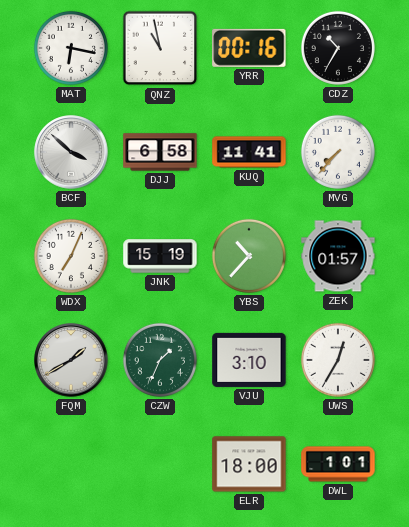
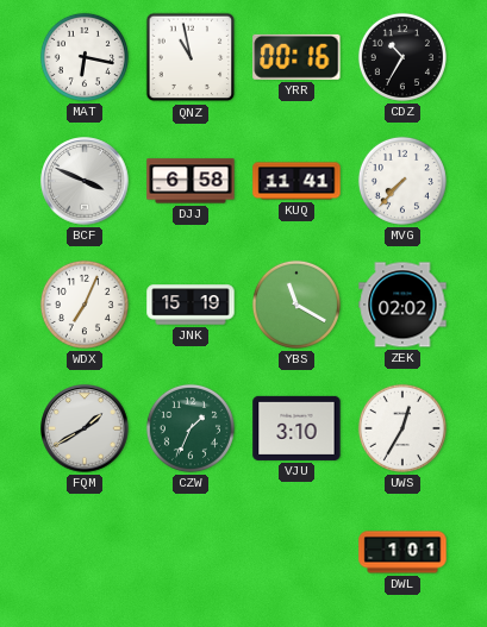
BCF: 3:52 -> 3:49
YBS: 10:37 -> 11:20
ZEK: 01:57 -> 02:02
ELR: 18:00 -> none
